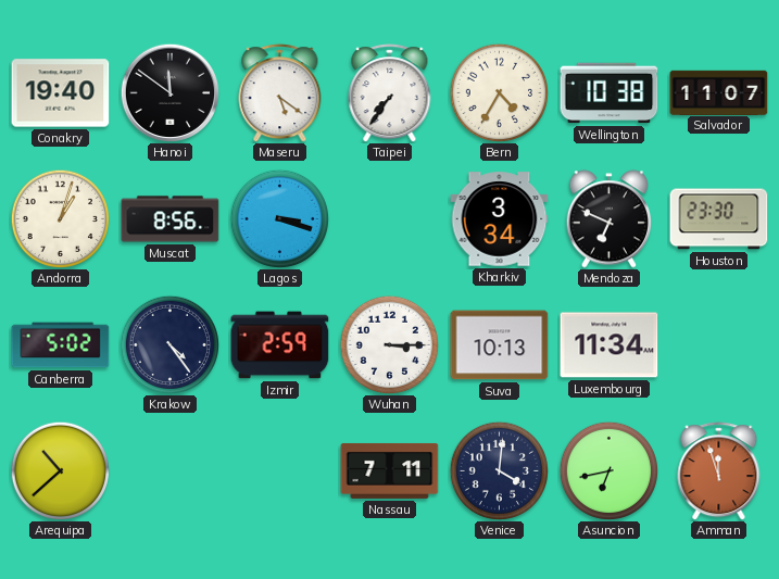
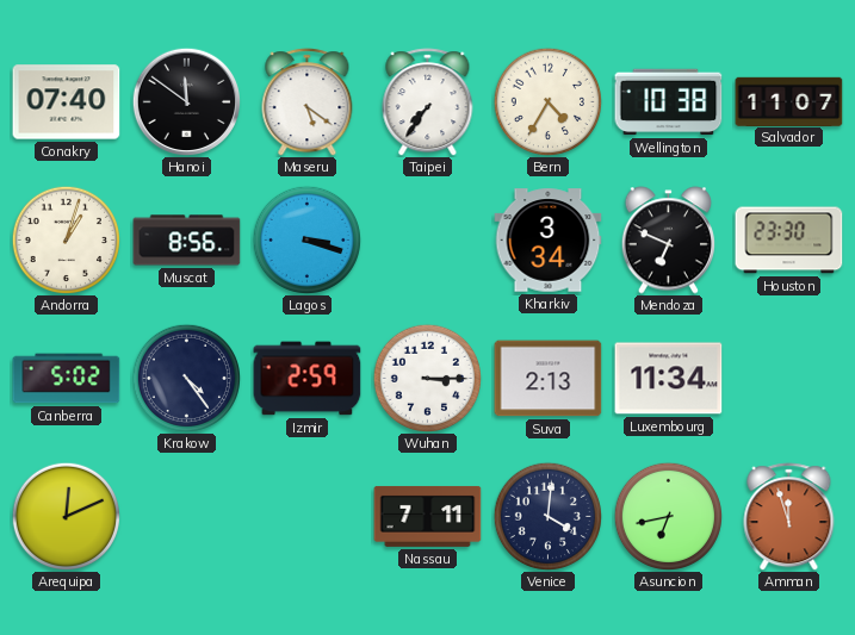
Conakry: 19:40 -> 07:40
Suva: 10:13 -> 2:13
Arequipa: 10:38 -> 12:11
